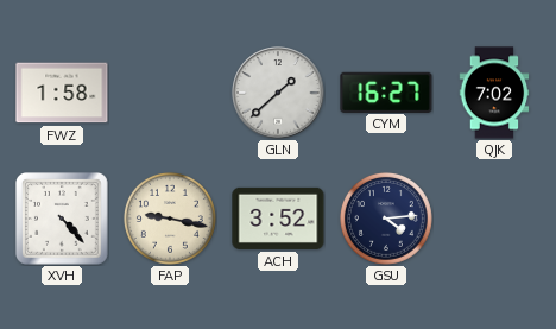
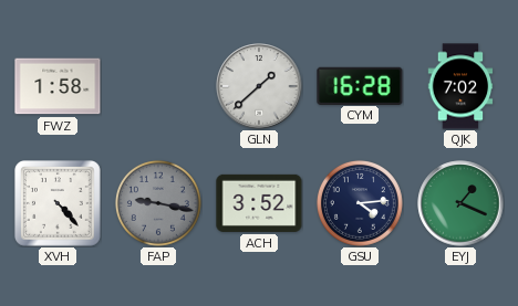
CYM: 16:27 -> 16:28
FAP dial: cream -> grey
EYJ: none -> 1:19
